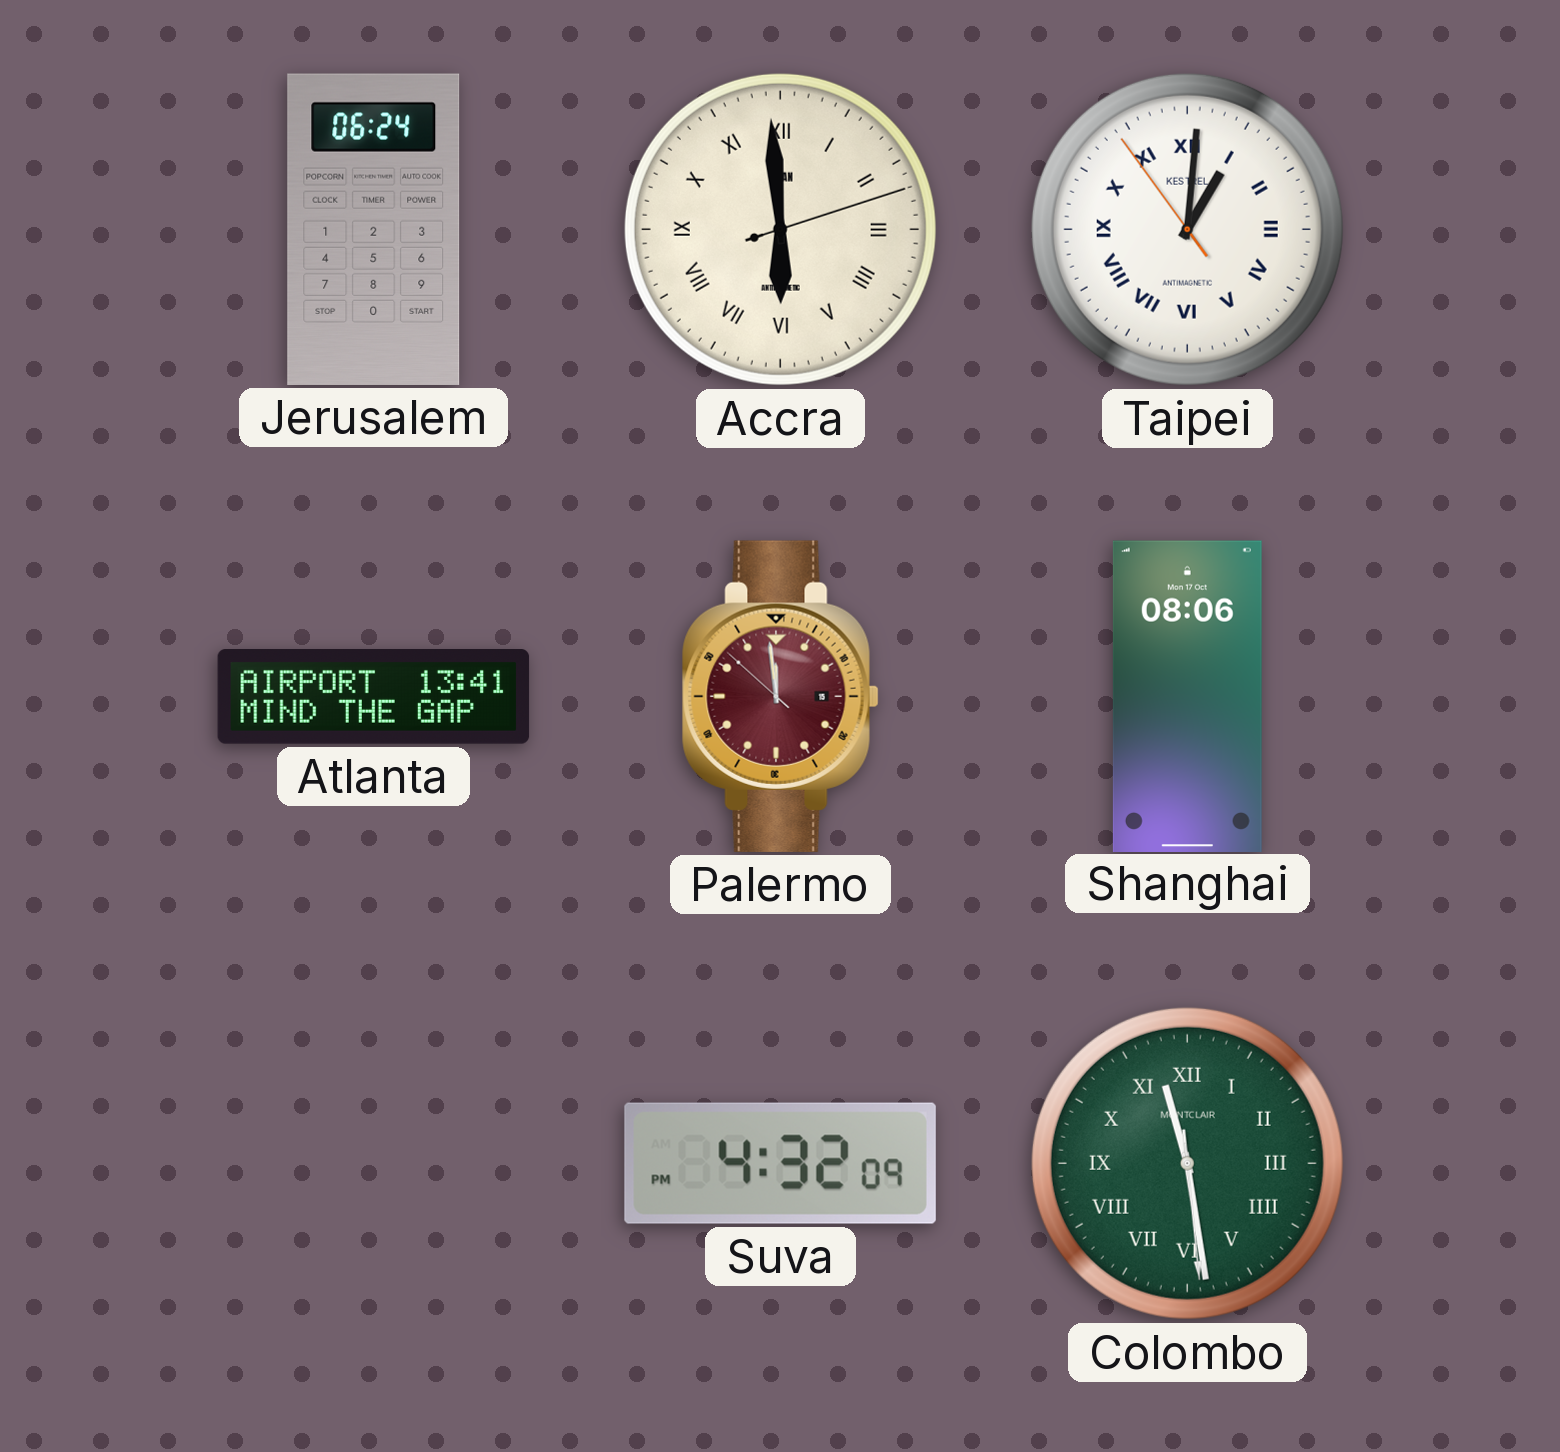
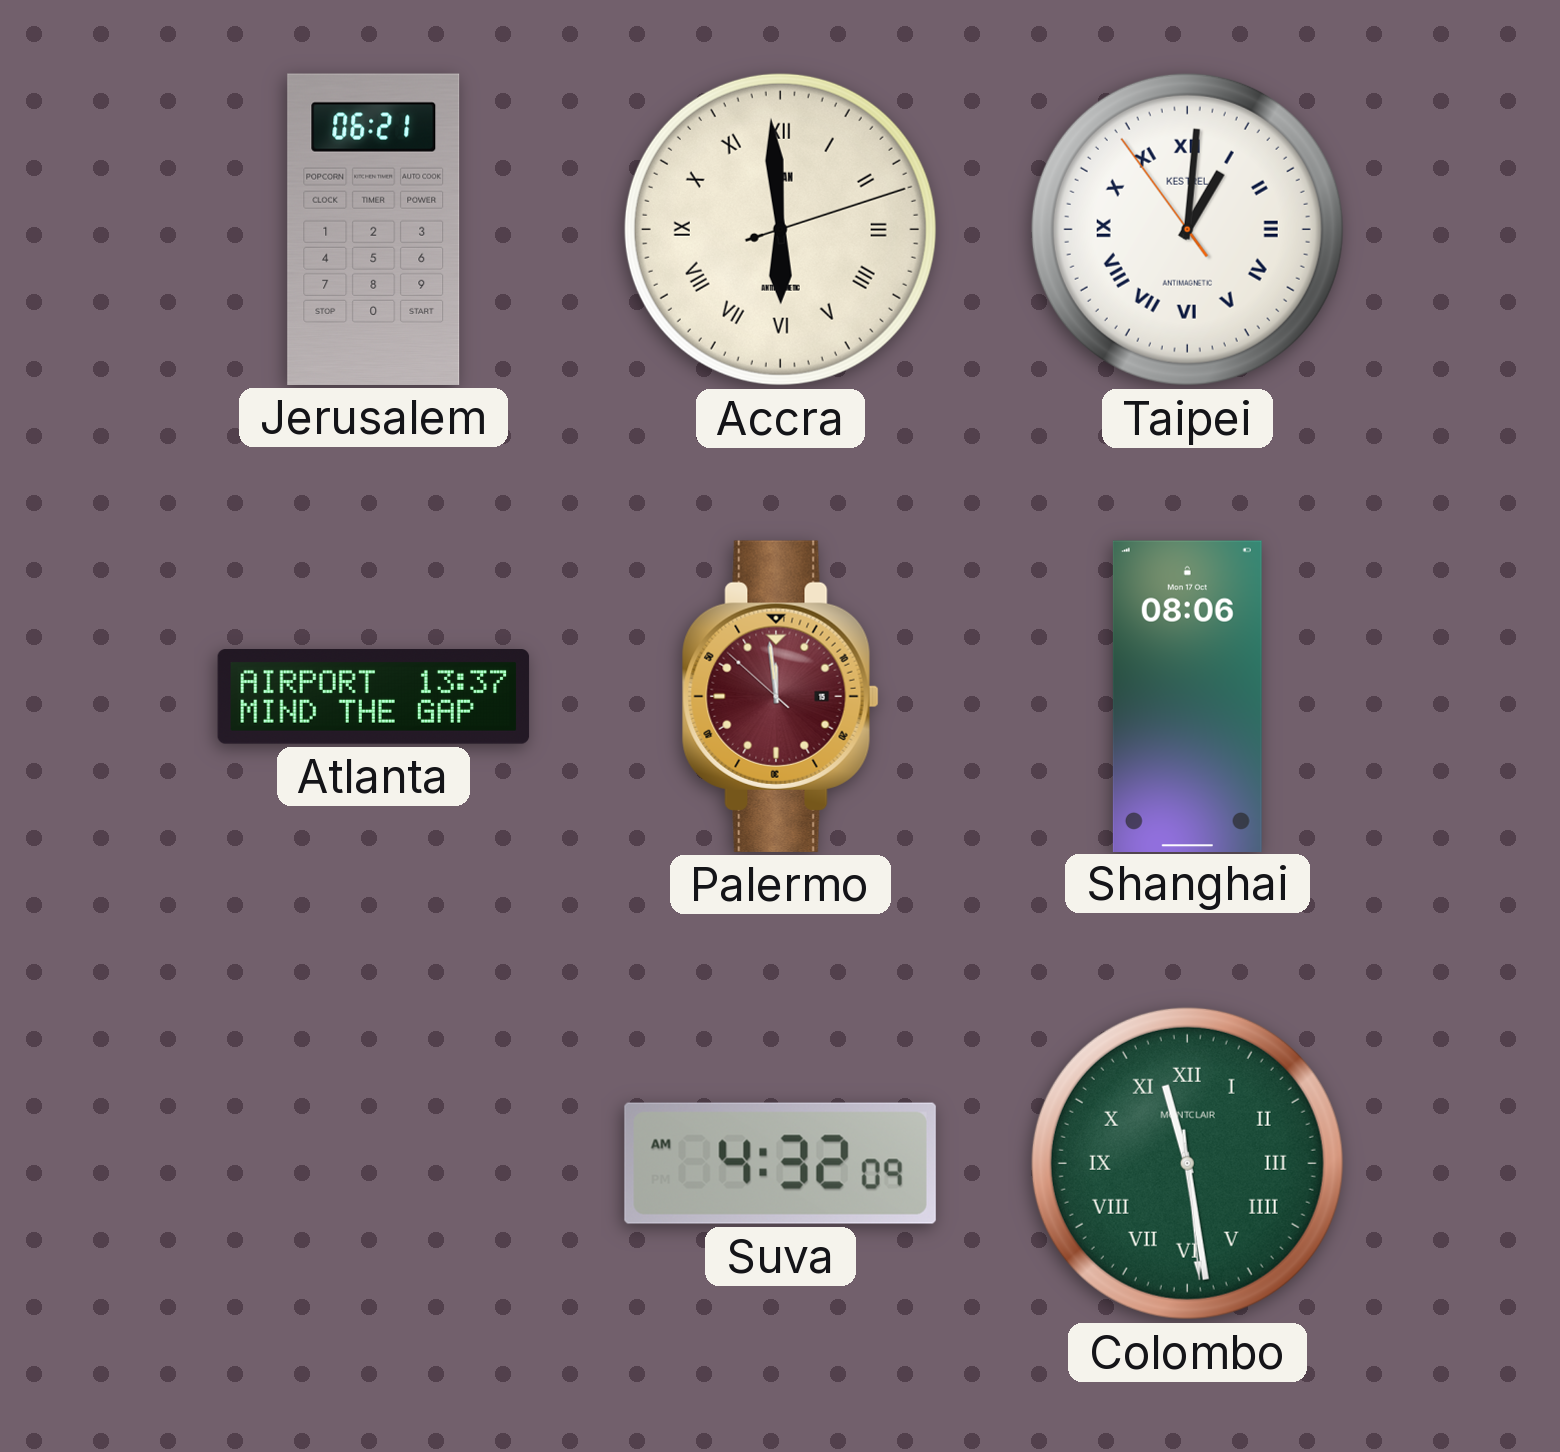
Jerusalem: 06:24 -> 06:21
Atlanta: 13:41 -> 13:37
Suva: 4:32:09 PM -> 4:32:09 AM
